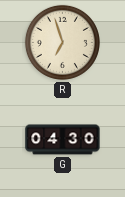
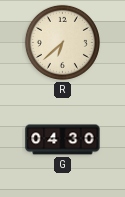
R: 6:57 -> 6:38
